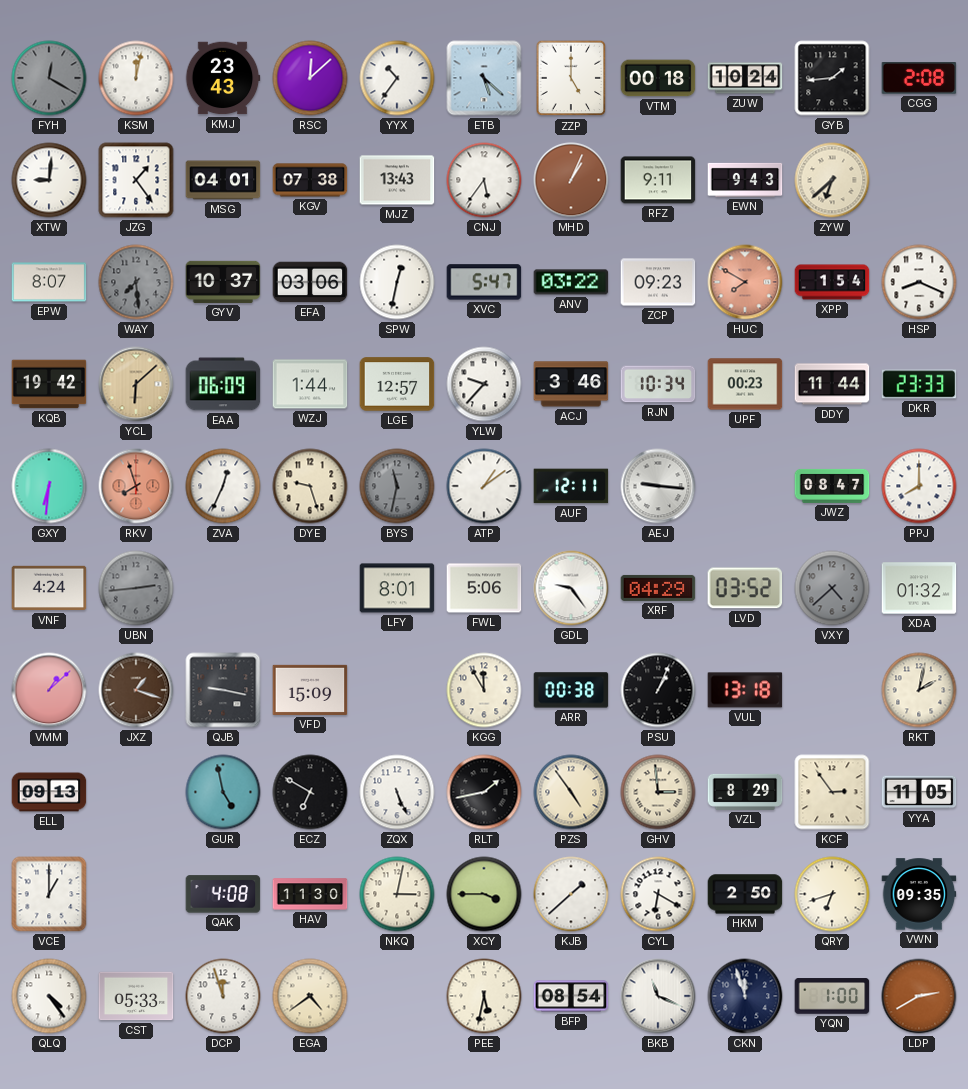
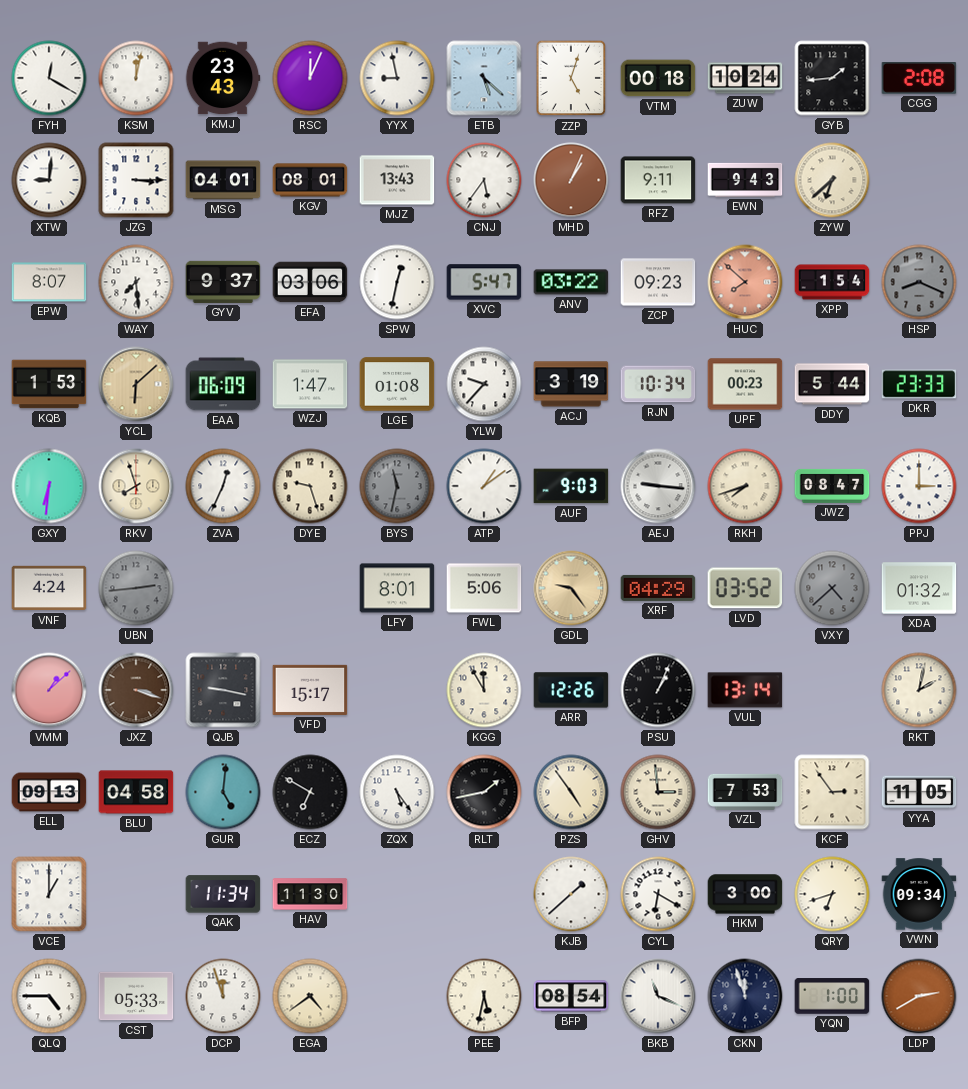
FYH dial: grey -> white
RSC: 12:08 -> 12:04
YYX: 10:36 -> 8:58
ZZP: 5:00 -> 5:03
JZG: 1:24 -> 3:15
KGV: 07:38 -> 08:01
WAY dial: grey -> white
GYV: 10:37 -> 9:37
HUC: 7:50 -> 7:52
HSP dial: white -> grey
KQB: 19:42 -> 1:53
WZJ: 1:44 -> 1:47
LGE: 12:57 -> 01:08
ACJ: 3:46 -> 3:19
DDY: 11:44 -> 5:44
RKV dial: salmon -> cream
AUF: 12:11 -> 9:03
RKH: none -> 7:42
PPJ: 8:00 -> 3:00
GDL dial: white -> champagne
JXZ: 1:18 -> 3:18
VFD: 15:09 -> 15:17
ARR: 00:38 -> 12:26
VUL: 13:18 -> 13:14
BLU: none -> 04:58
GUR: 4:58 -> 5:01
ZQX: 5:26 -> 5:24
VZL: 8:29 -> 7:53
QAK: 4:08 -> 11:34
NKQ: 3:02 -> none
XCY: 3:45 -> none
HKM: 2:50 -> 3:00
VWN: 09:35 -> 09:34
QLQ: 4:24 -> 4:45
